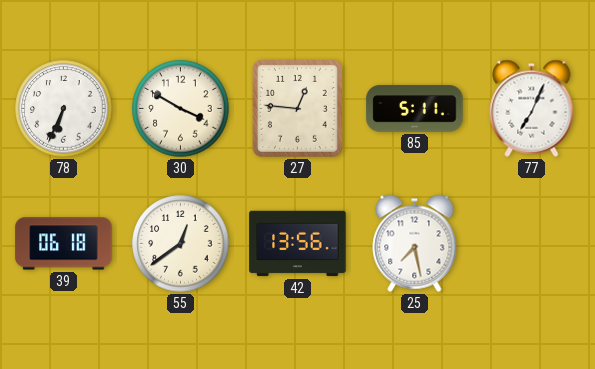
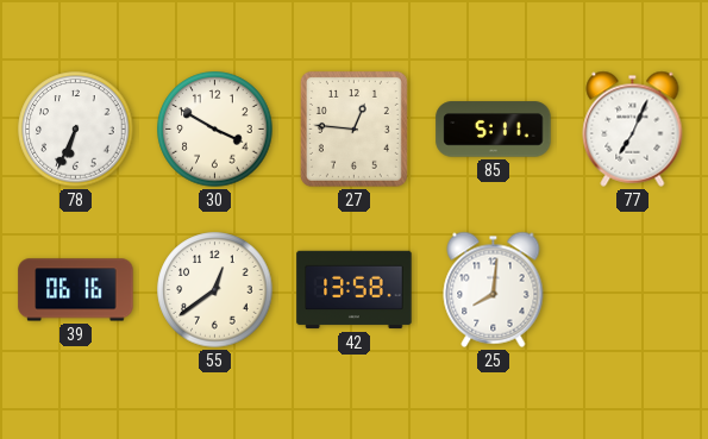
39: 06:18 -> 06:16
42: 13:56 -> 13:58
25: 7:28 -> 8:01
